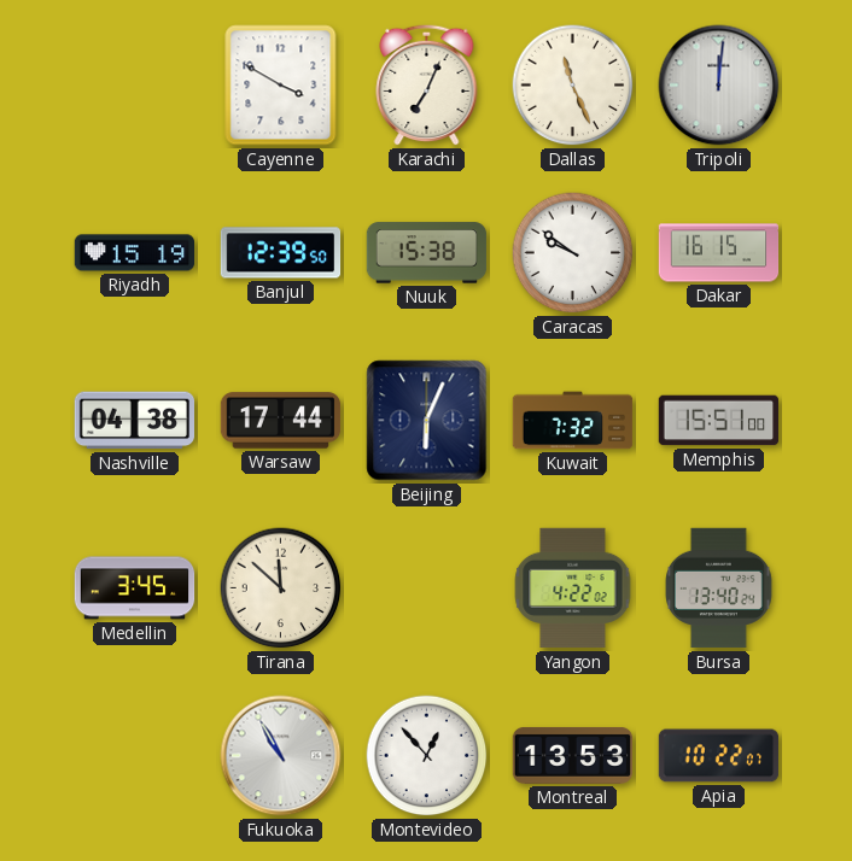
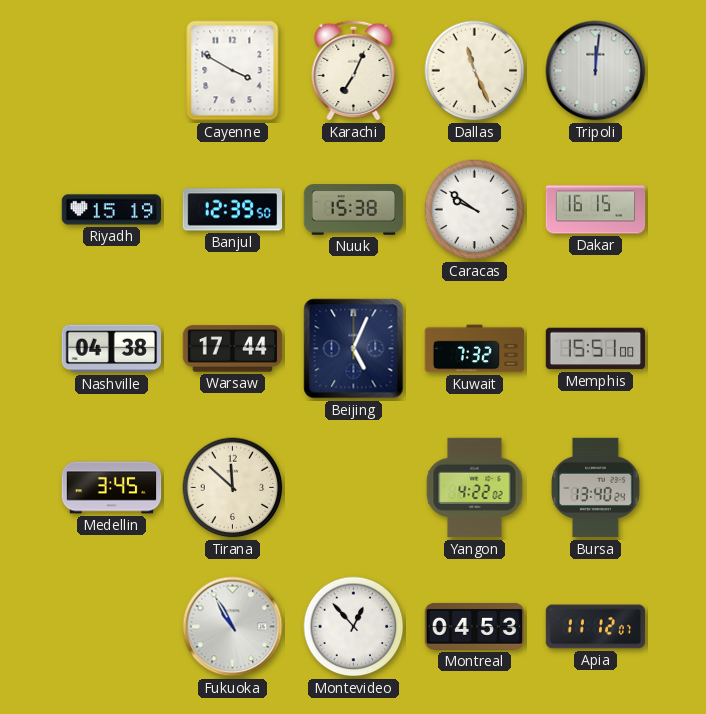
Beijing: 6:04 -> 5:04
Montreal: 13:53 -> 04:53
Apia: 10:22 -> 11:12
